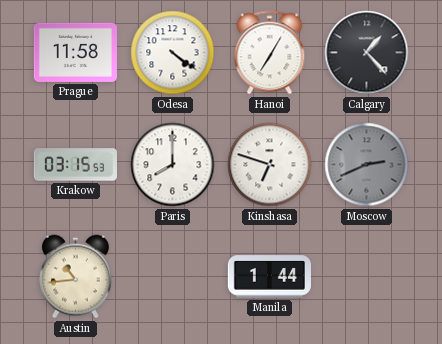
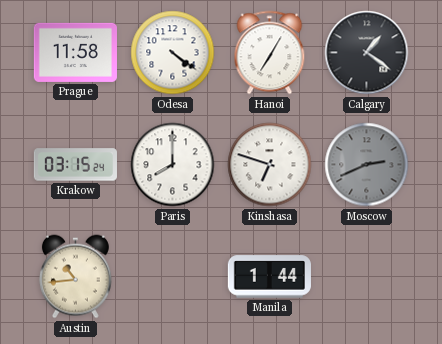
Calgary: 1:23 -> 1:21
Krakow: 03:15:53 -> 03:15:24
